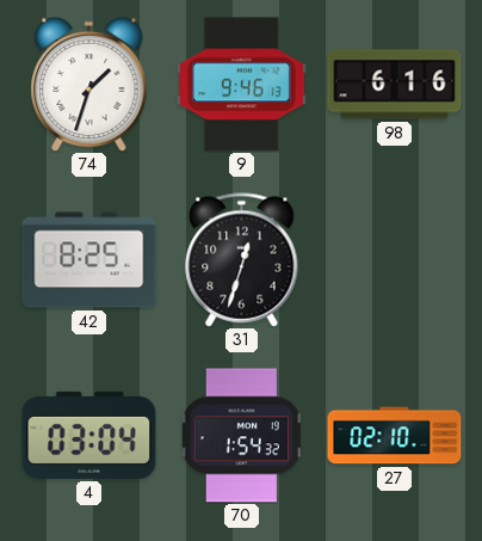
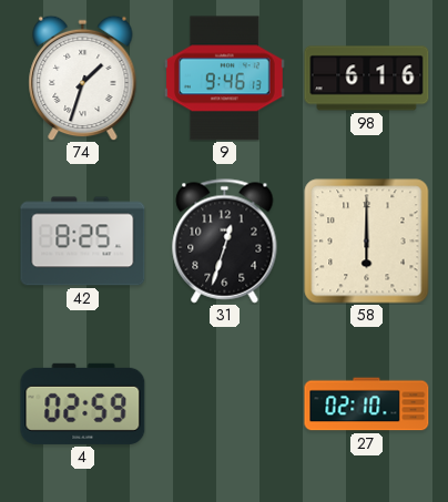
58: none -> 6:00
4: 03:04 -> 02:59
70: 1:54 -> none
